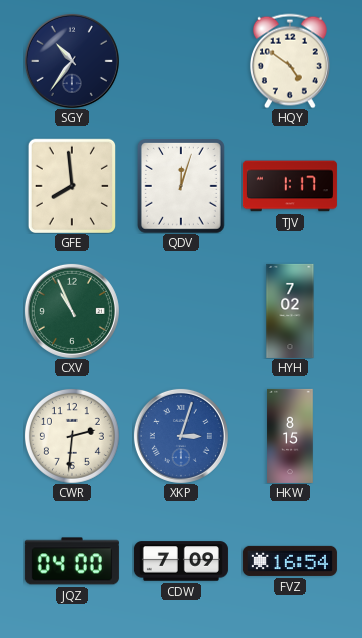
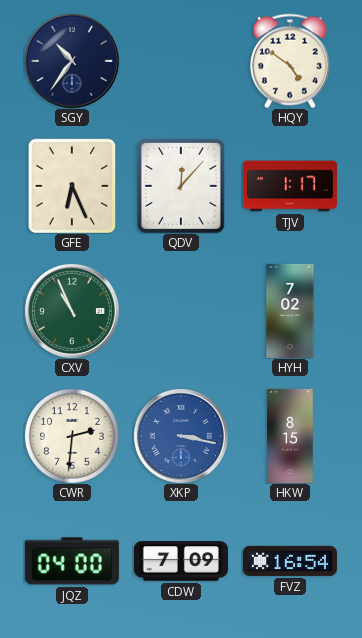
GFE: 7:59 -> 6:26
QDV: 12:03 -> 12:07
XKP: 3:03 -> 3:17
